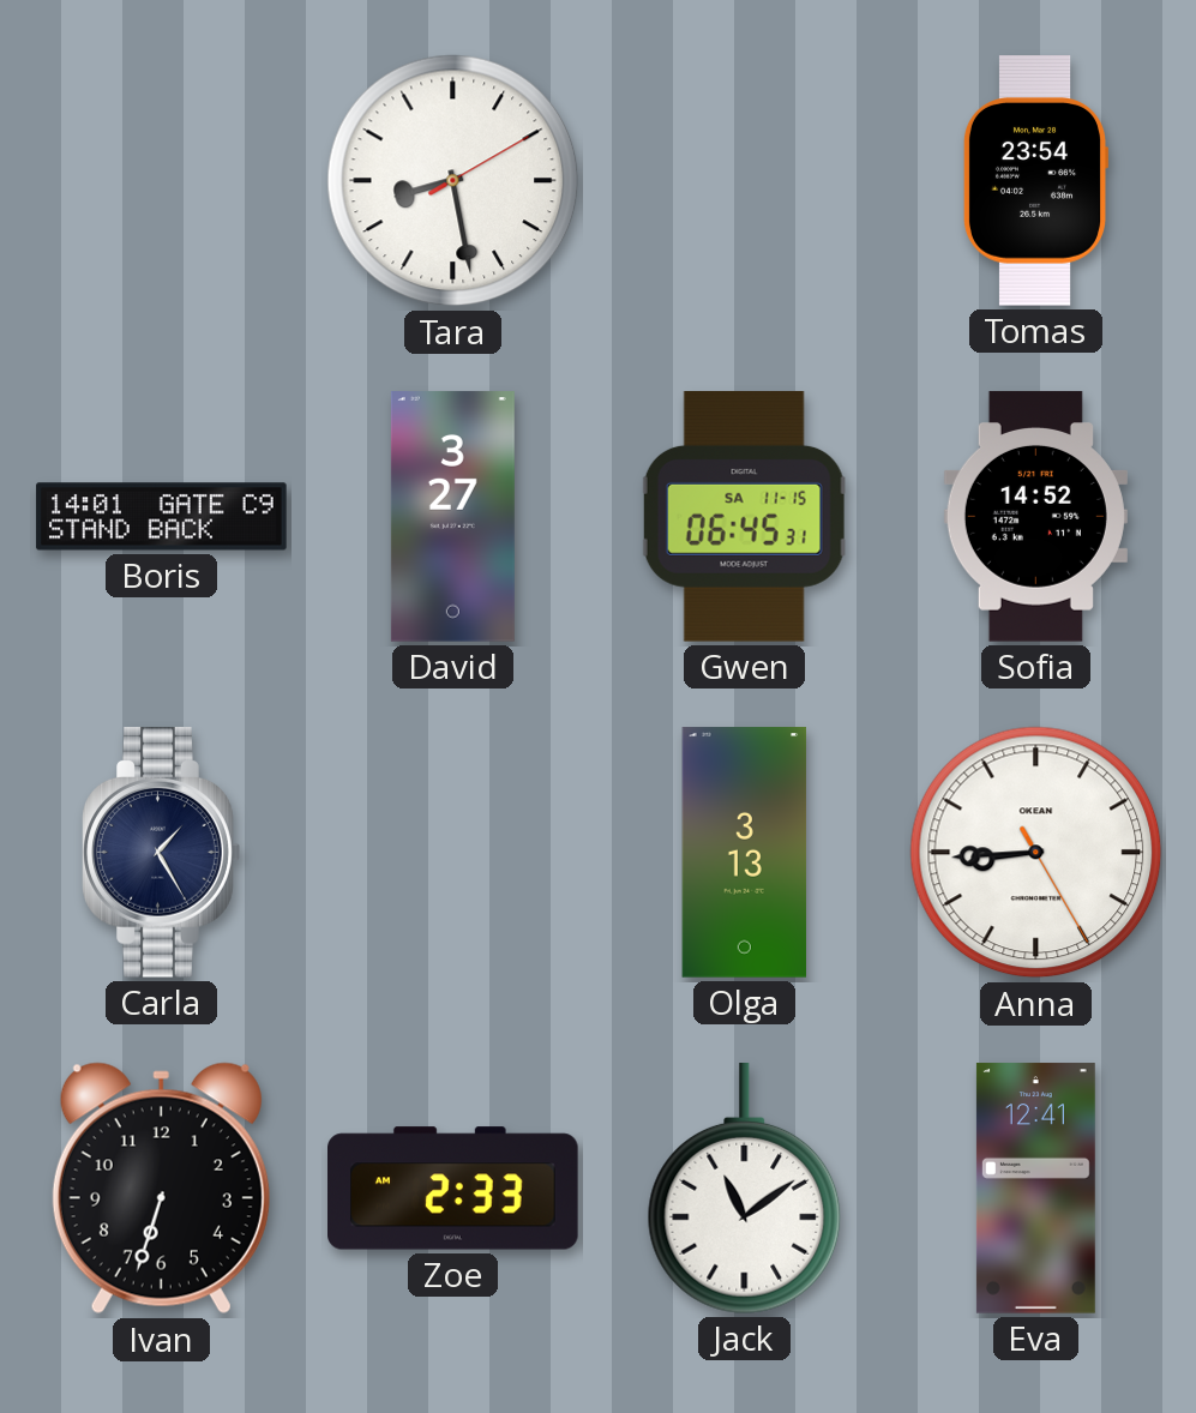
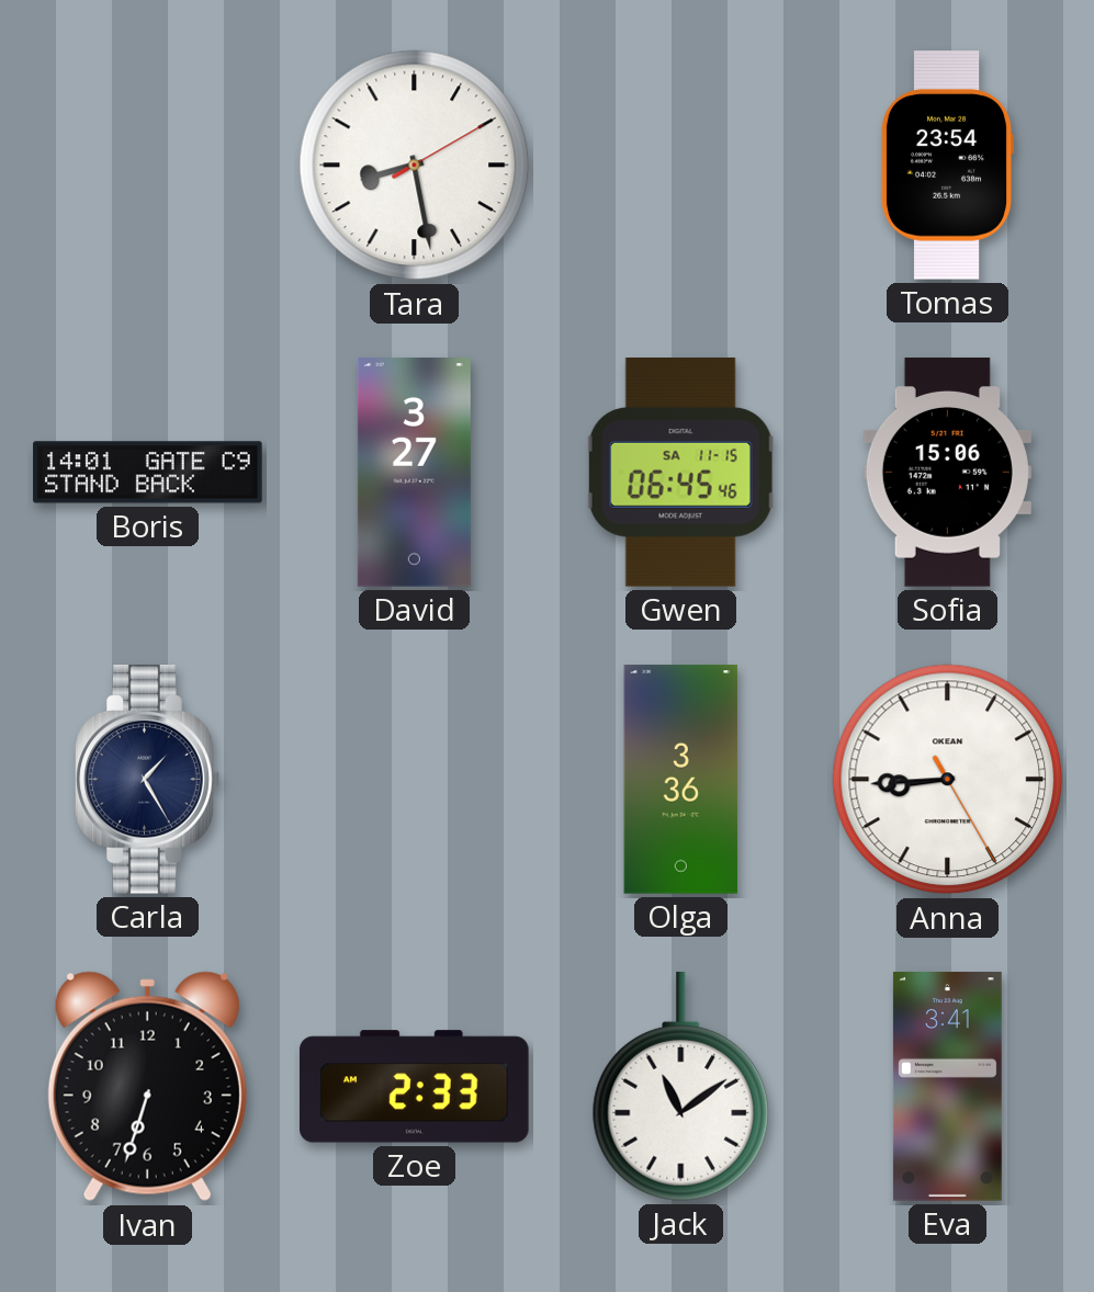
Gwen: 06:45:31 -> 06:45:46
Sofia: 14:52 -> 15:06
Olga: 3:13 -> 3:36
Eva: 12:41 -> 3:41
